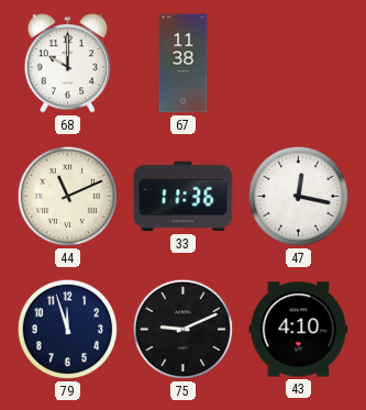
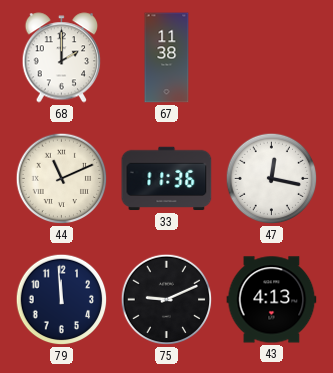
68: 10:00 -> 2:00
79: 11:57 -> 11:59
43: 4:10 -> 4:13
